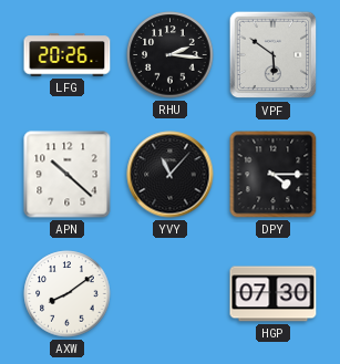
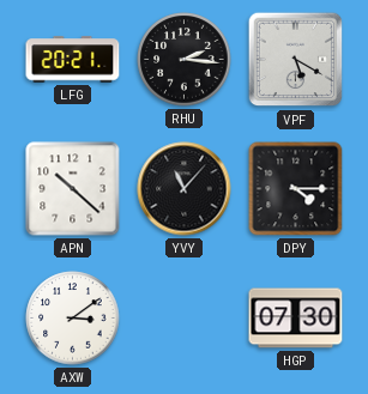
LFG: 20:26 -> 20:21
VPF: 5:51 -> 5:20
AXW: 8:09 -> 3:09
